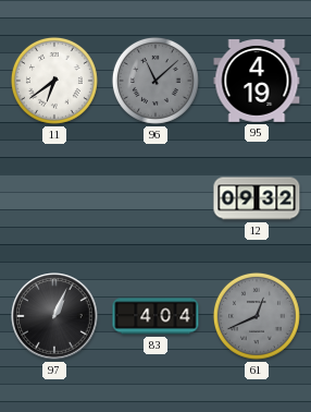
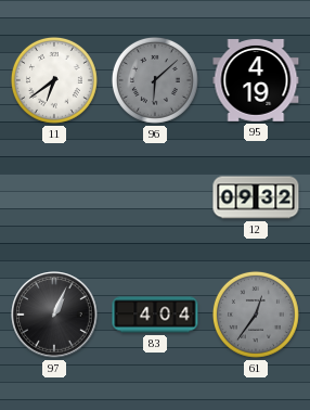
96: 11:08 -> 6:08
61: 12:41 -> 12:36
